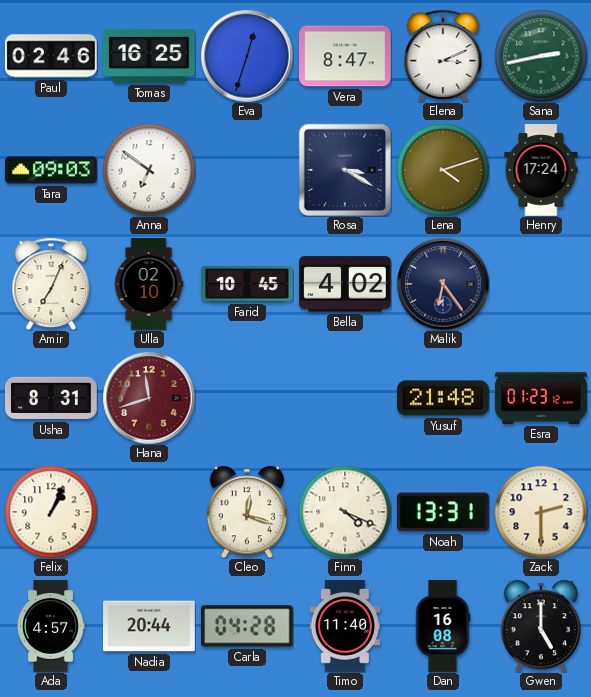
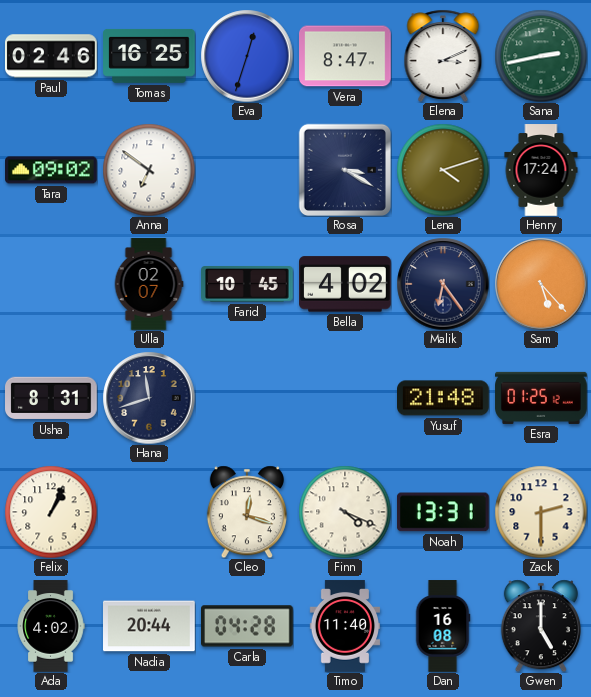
Tara: 09:03 -> 09:02
Amir: 7:04 -> none
Ulla: 02:10 -> 02:07
Sam: none -> 5:23
Hana dial: burgundy -> navy
Esra: 01:23 -> 01:25
Ada: 4:57 -> 4:02
